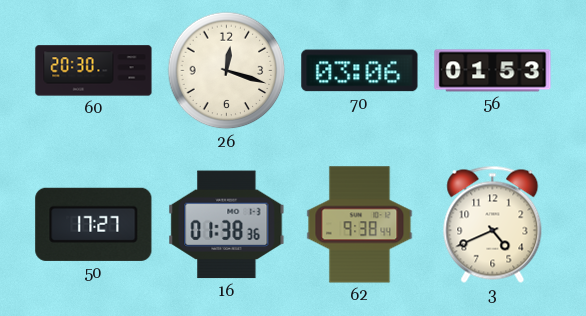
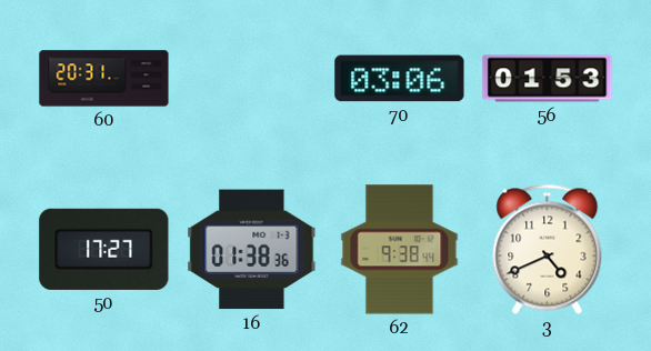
60: 20:30 -> 20:31
26: 12:18 -> none
